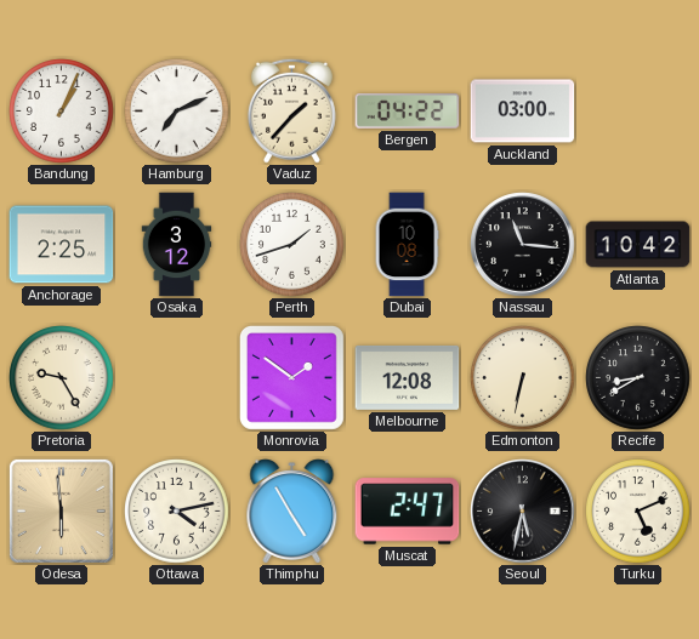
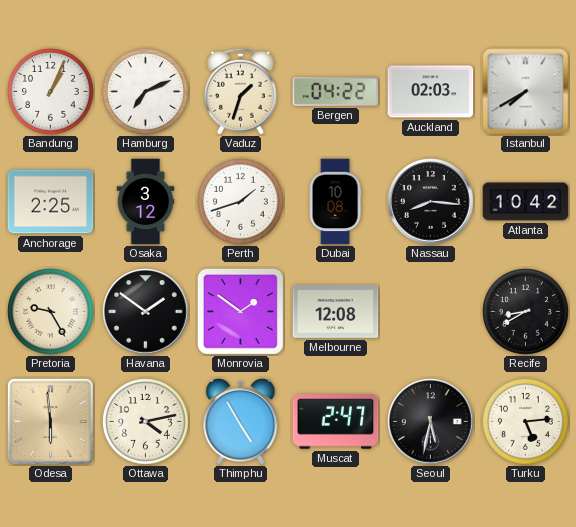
Vaduz: 1:37 -> 1:33
Auckland: 03:00 -> 02:03
Istanbul: none -> 7:40
Nassau: 11:16 -> 8:16
Havana: none -> 1:51
Edmonton: 6:32 -> none
Turku: 5:11 -> 5:14
